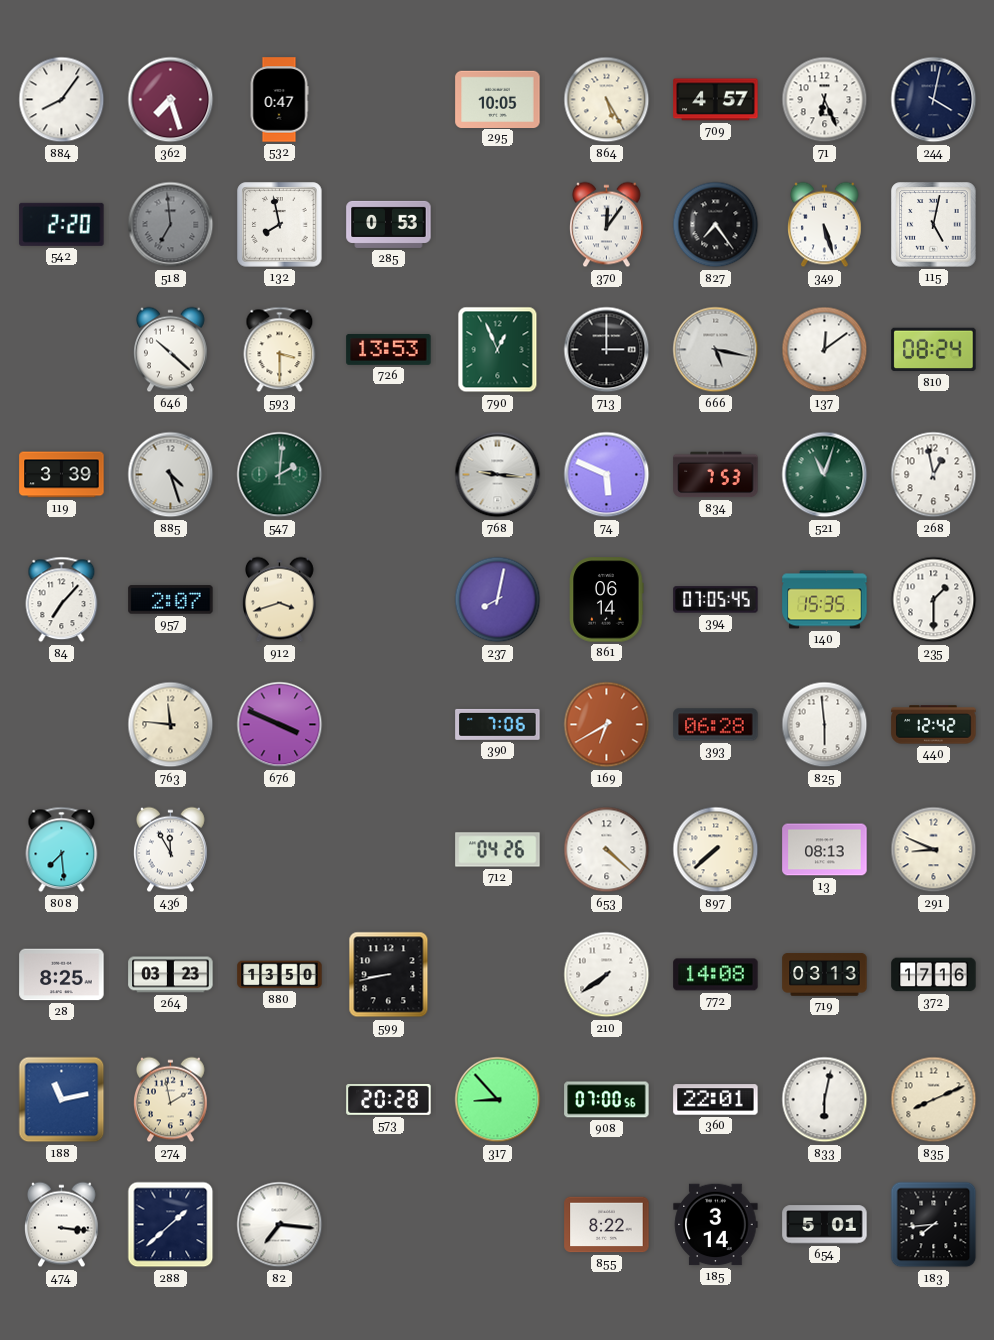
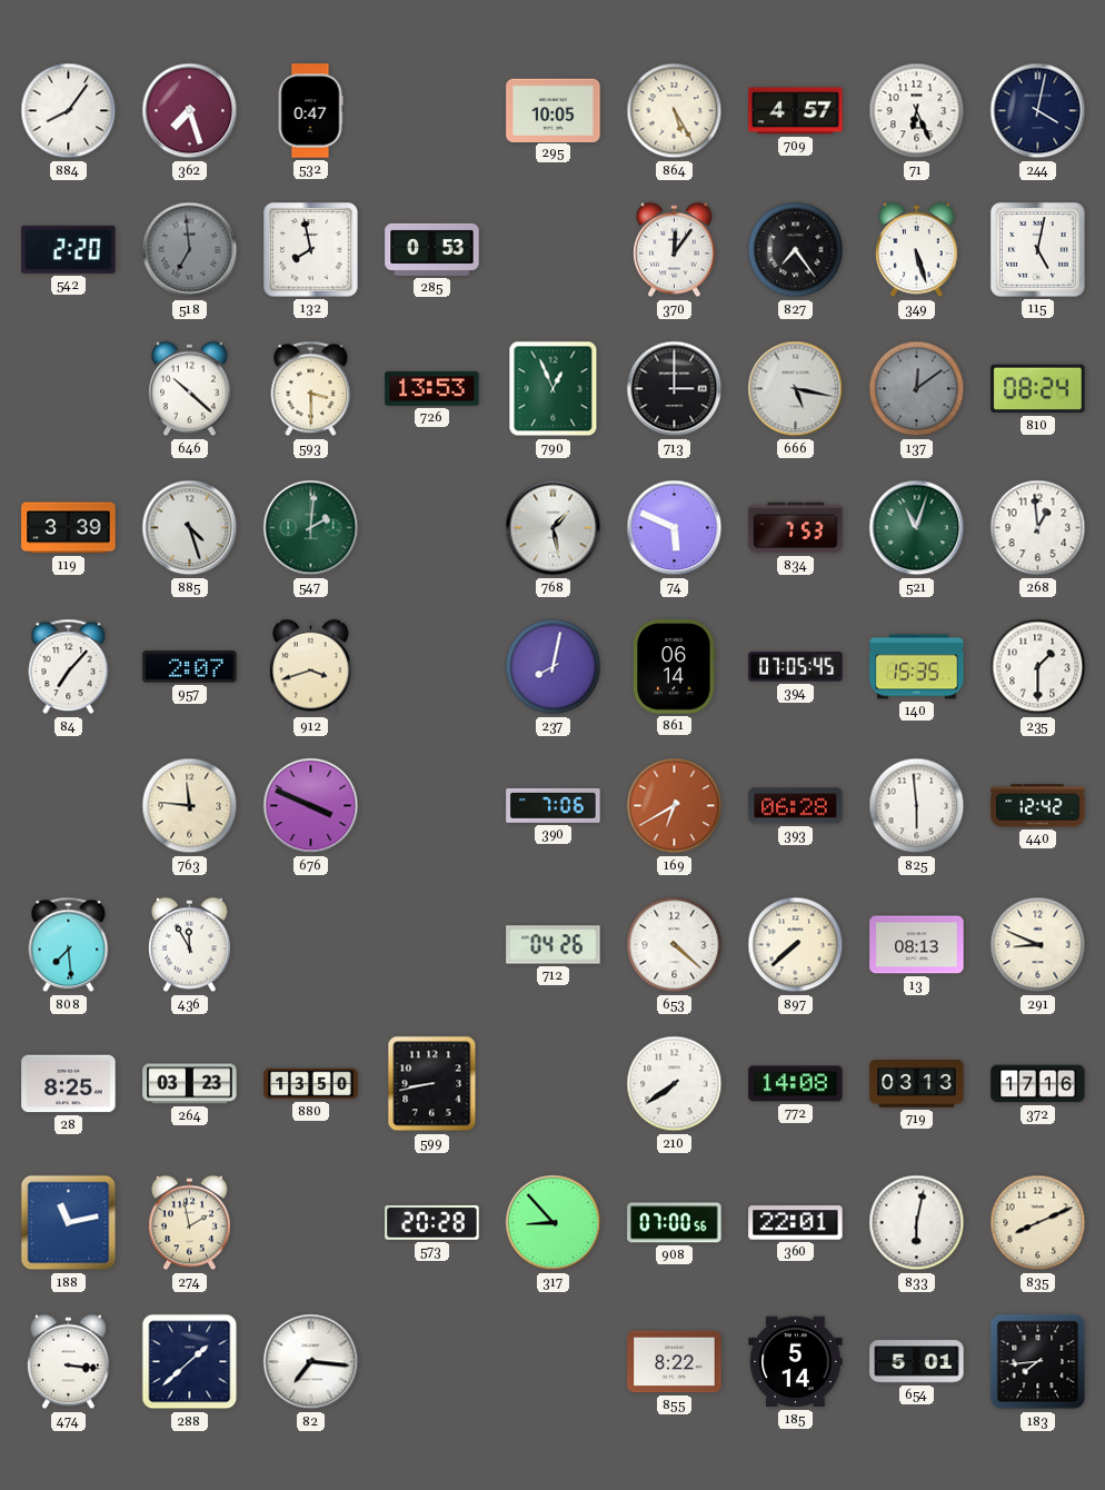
137 dial: white -> grey
768: 9:16 -> 1:28
268: 12:58 -> 12:59
185: 3:14 -> 5:14
